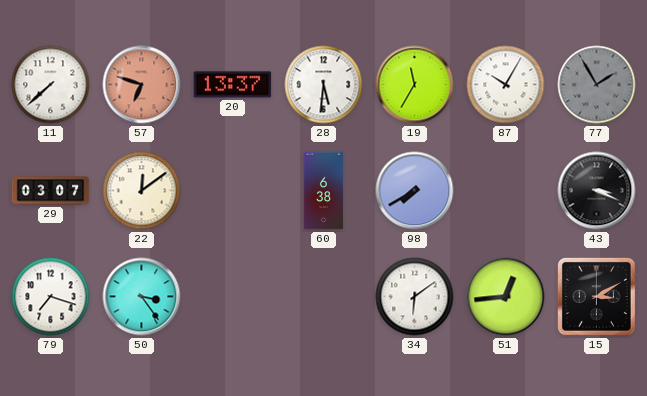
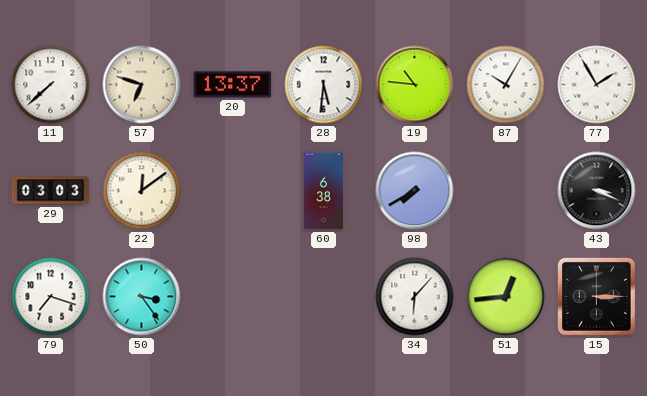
57 dial: salmon -> cream
19: 11:35 -> 10:46
77 dial: grey -> white
29: 03:07 -> 03:03
34: 6:09 -> 6:07
15: 3:10 -> 3:15
